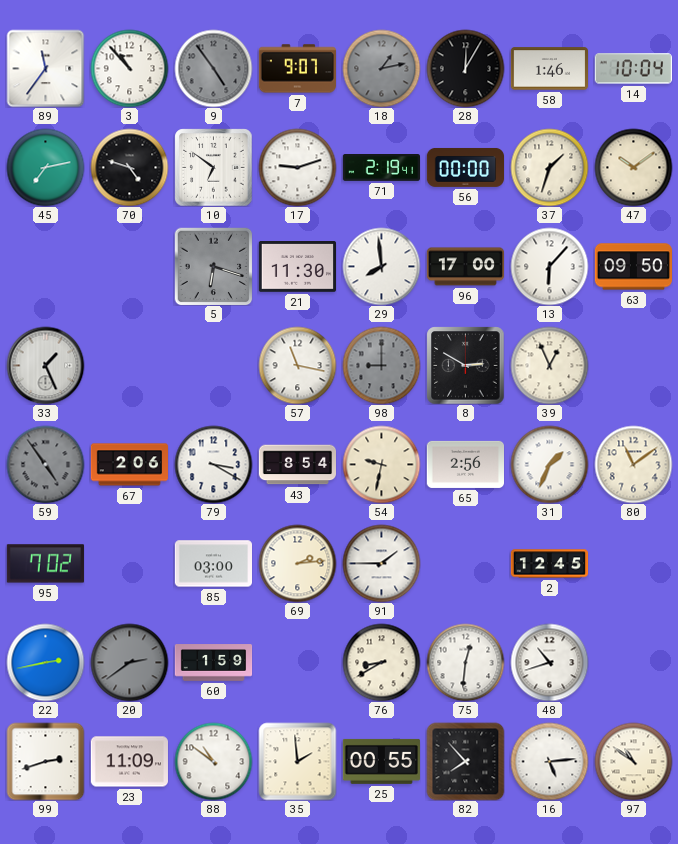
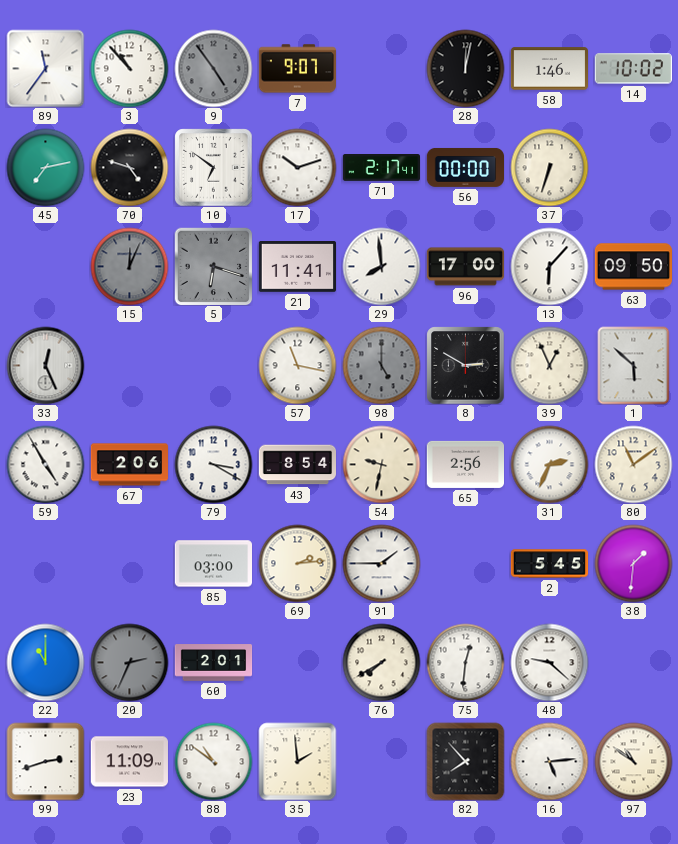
18: 1:13 -> none
28: 12:05 -> 12:02
14: 10:04 -> 10:02
17: 9:12 -> 10:12
71: 2:19 -> 2:17
37: 1:33 -> 6:33
47: 10:09 -> none
15: none -> 12:04
21: 11:30 -> 11:41
33: 1:26 -> 12:26
98: 9:00 -> 5:00
1: none -> 5:52
59: 4:54 -> 4:55
59 dial: grey -> white
31: 1:34 -> 2:34
95: 7:02 -> none
2: 12:45 -> 5:45
38: none -> 1:31
22: 2:43 -> 11:00
20: 2:39 -> 2:34
60: 1:59 -> 2:01
76: 8:40 -> 7:40
48: 10:42 -> 9:22
25: 00:55 -> none
